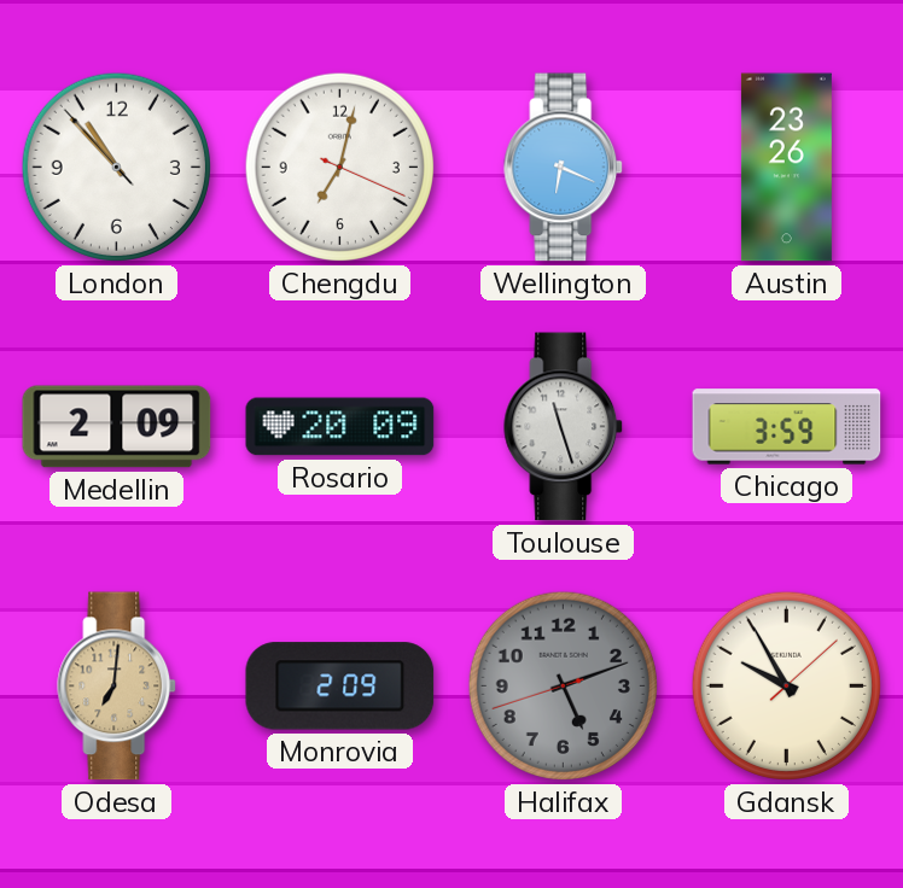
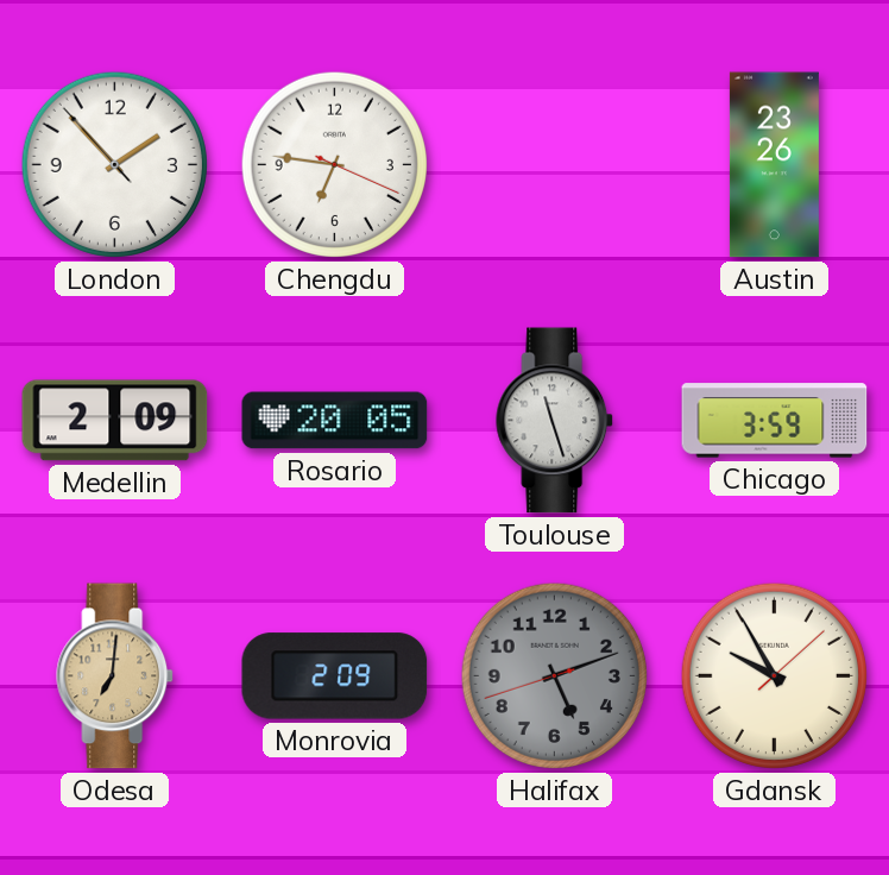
London: 10:52 -> 1:52
Chengdu: 7:02 -> 6:46
Wellington: 6:19 -> none
Rosario: 20:09 -> 20:05
